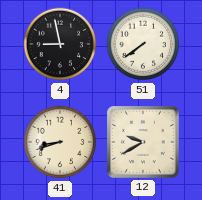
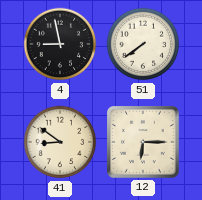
41: 8:42 -> 8:51
12: 9:40 -> 6:15
